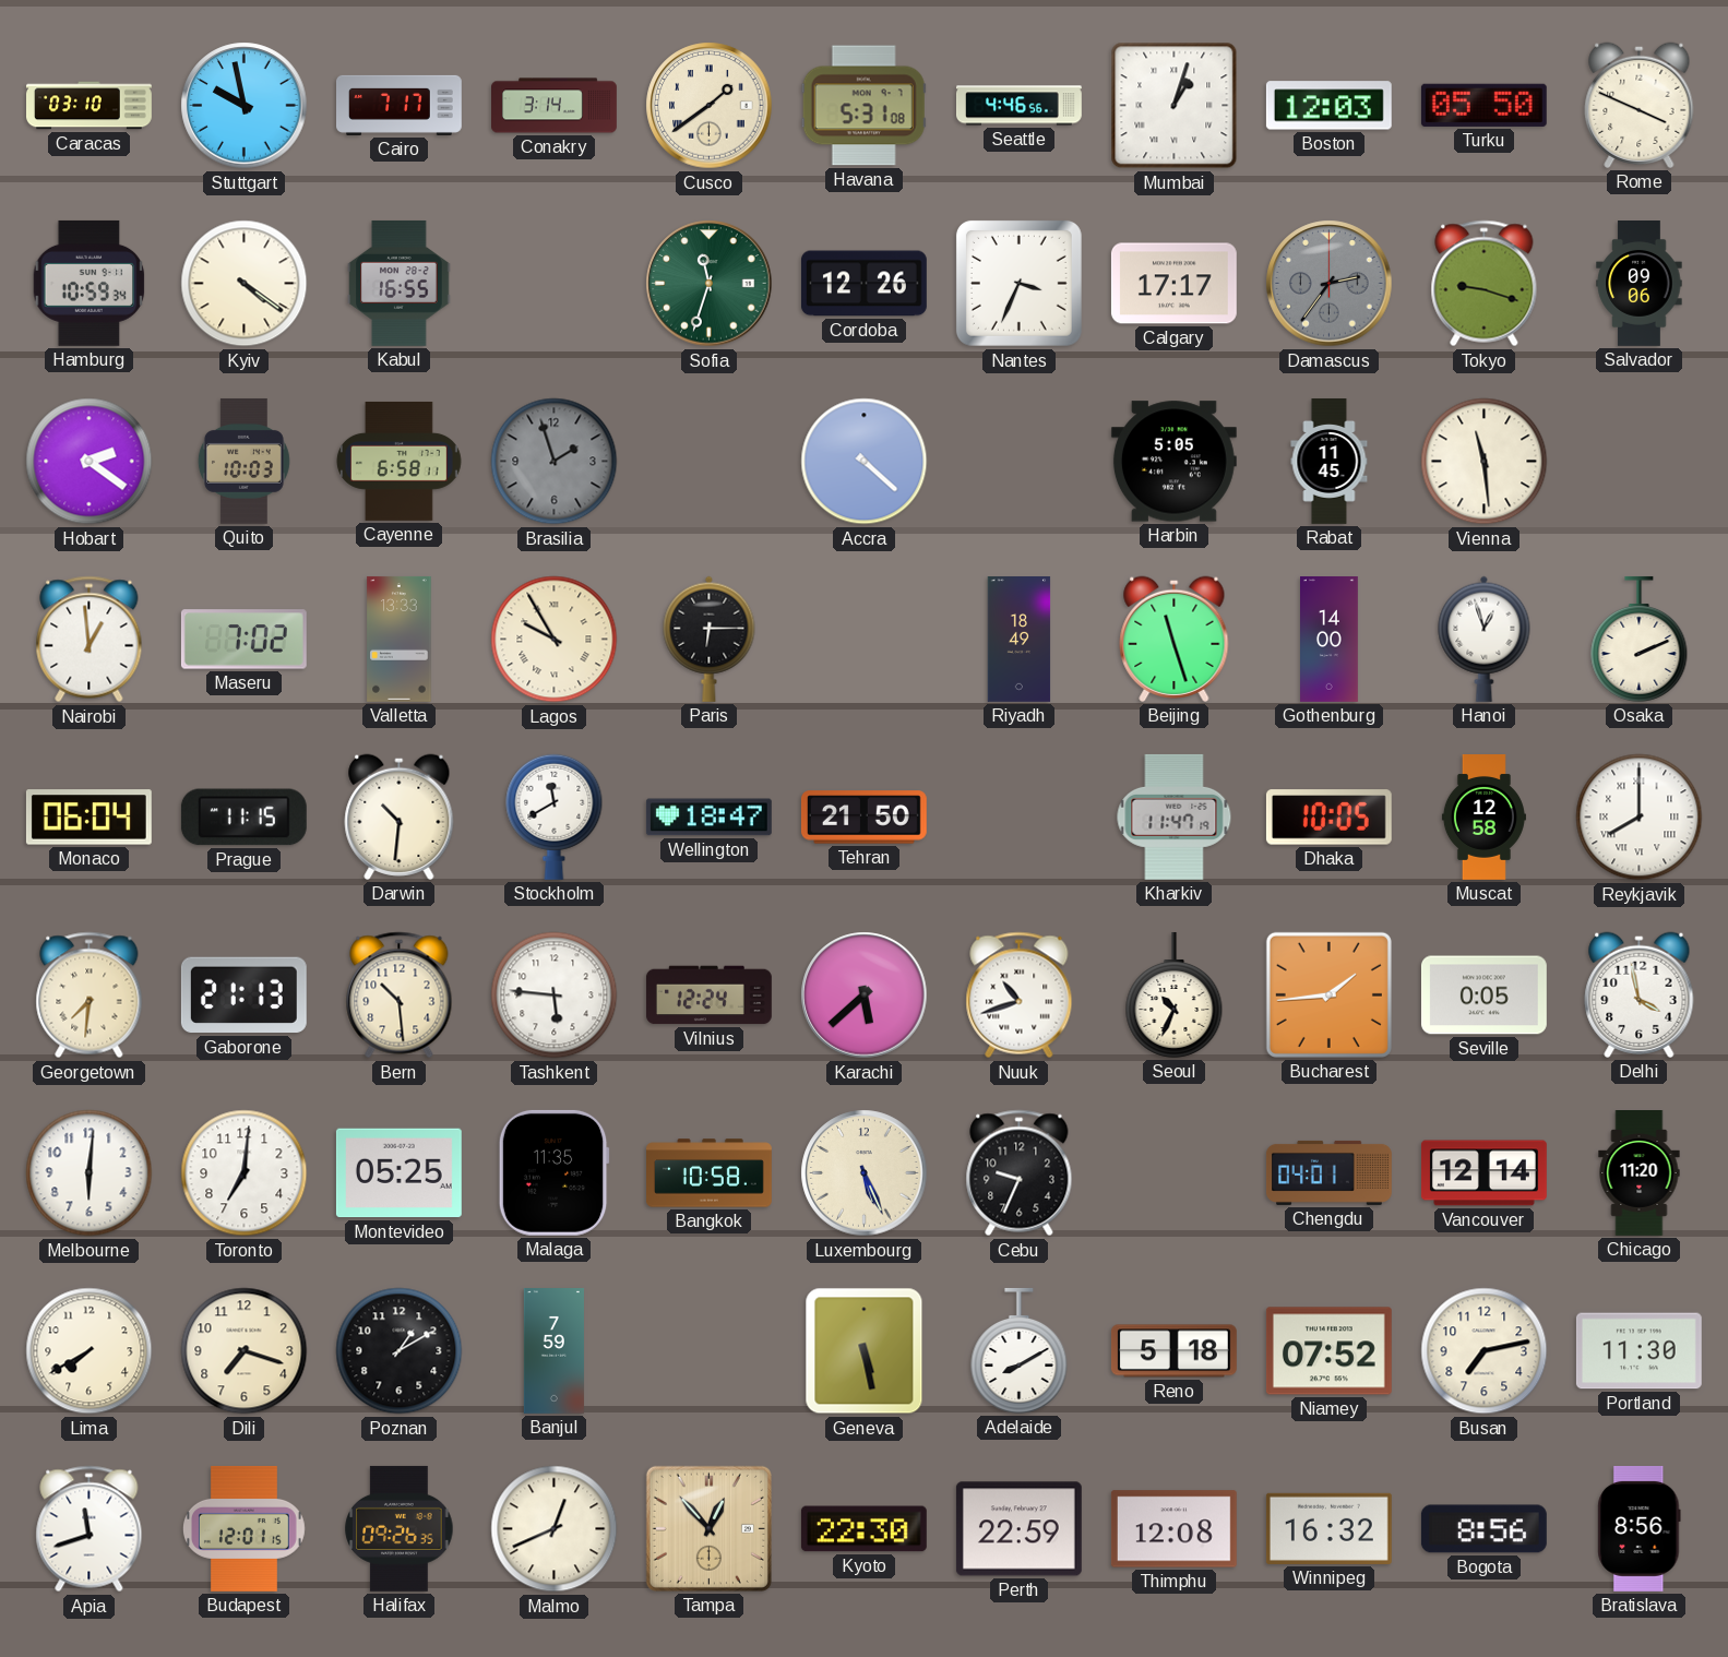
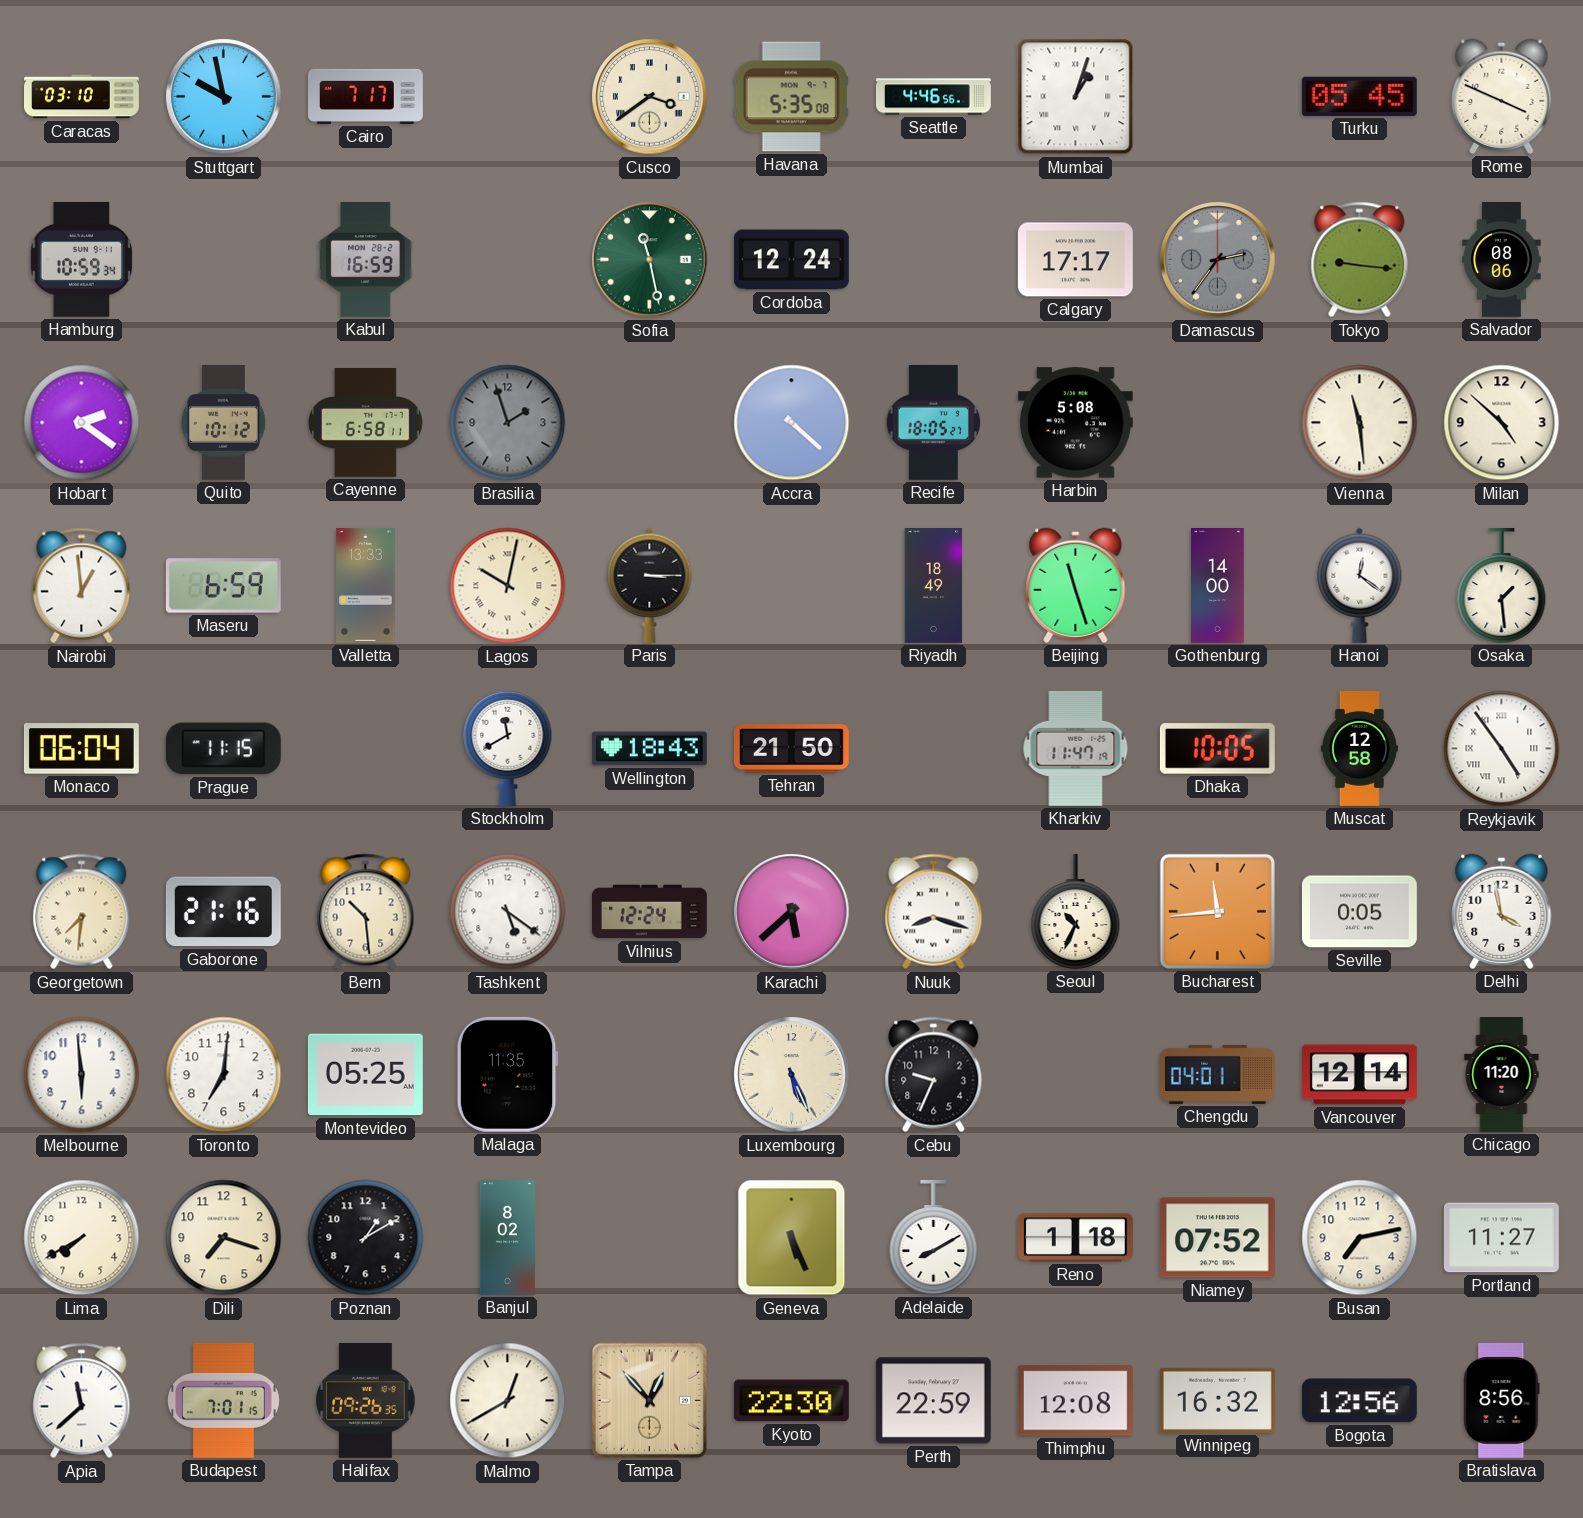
Conakry: 3:14 -> none
Cusco: 1:39 -> 3:39
Havana: 5:31 -> 5:35
Boston: 12:03 -> none
Turku: 05:50 -> 05:45
Kyiv: 4:21 -> none
Kabul: 16:55 -> 16:59
Sofia: 11:33 -> 11:28
Cordoba: 12:26 -> 12:24
Nantes: 3:34 -> none
Tokyo: 9:18 -> 9:16
Salvador: 09:06 -> 08:06
Quito: 10:03 -> 10:12
Recife: none -> 18:05
Harbin: 5:05 -> 5:08
Rabat: 11:45 -> none
Milan: none -> 4:52
Maseru: 7:02 -> 6:59
Lagos: 9:55 -> 10:02
Paris: 6:15 -> 3:15
Hanoi: 12:57 -> 12:21
Osaka: 2:11 -> 1:29
Darwin: 10:31 -> none
Wellington: 18:47 -> 18:43
Reykjavik: 8:00 -> 4:54
Gaborone: 21:13 -> 21:16
Tashkent: 5:46 -> 5:21
Nuuk: 10:42 -> 8:18
Bucharest: 1:44 -> 11:44
Melbourne: 6:01 -> 5:59
Bangkok: 10:58 -> none
Banjul: 7:59 -> 8:02
Geneva: 5:28 -> 5:26
Reno: 5:18 -> 1:18
Portland: 11:30 -> 11:27
Apia: 11:42 -> 11:38
Budapest: 12:01 -> 7:01
Malmo: 12:41 -> 12:40
Bogota: 8:56 -> 12:56
